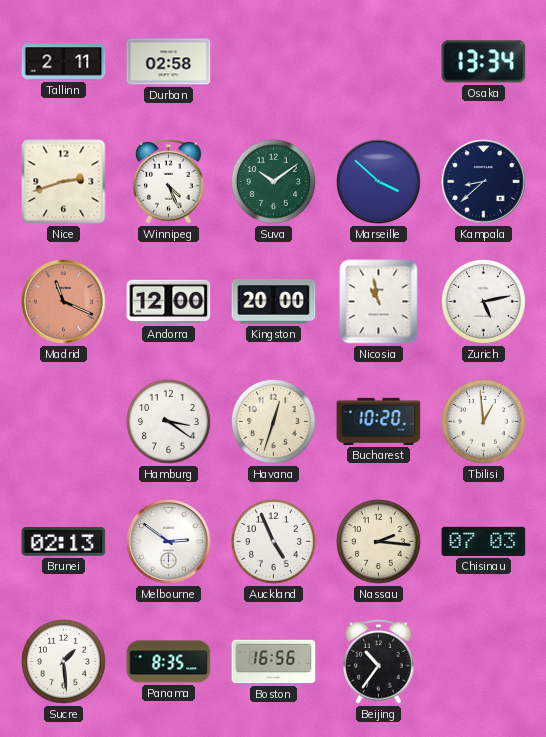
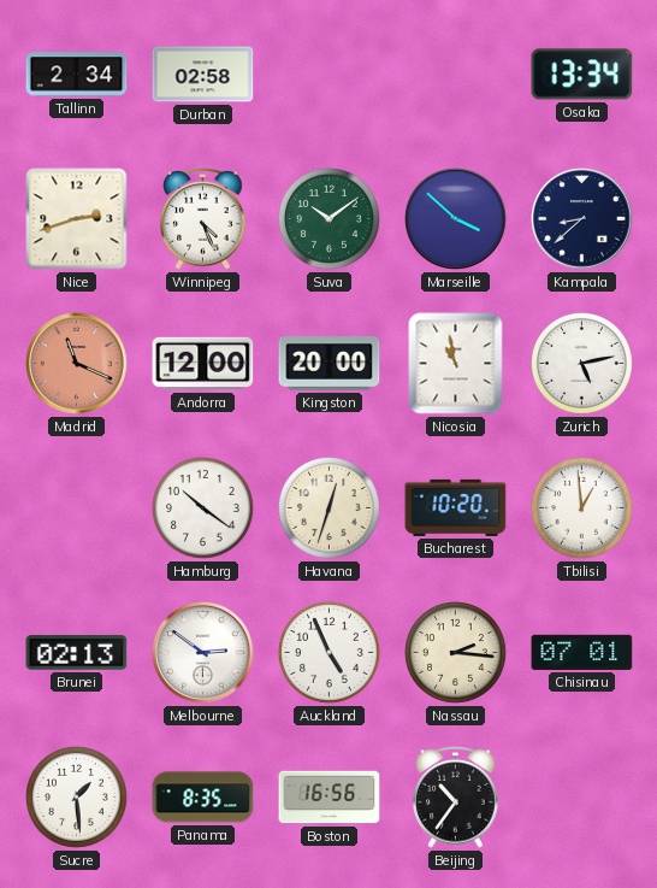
Tallinn: 2:11 -> 2:34
Hamburg: 3:21 -> 10:21
Chisinau: 07:03 -> 07:01
